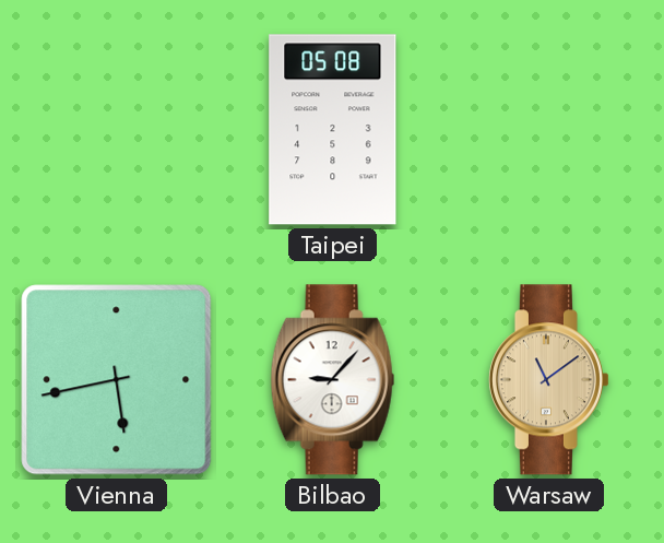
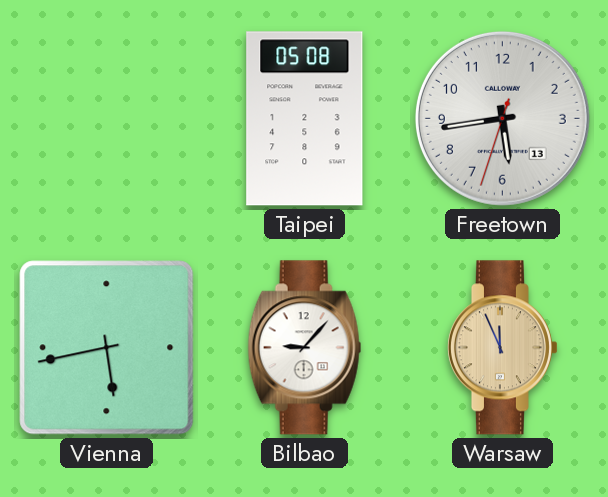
Freetown: none -> 5:43
Warsaw: 11:09 -> 11:56
